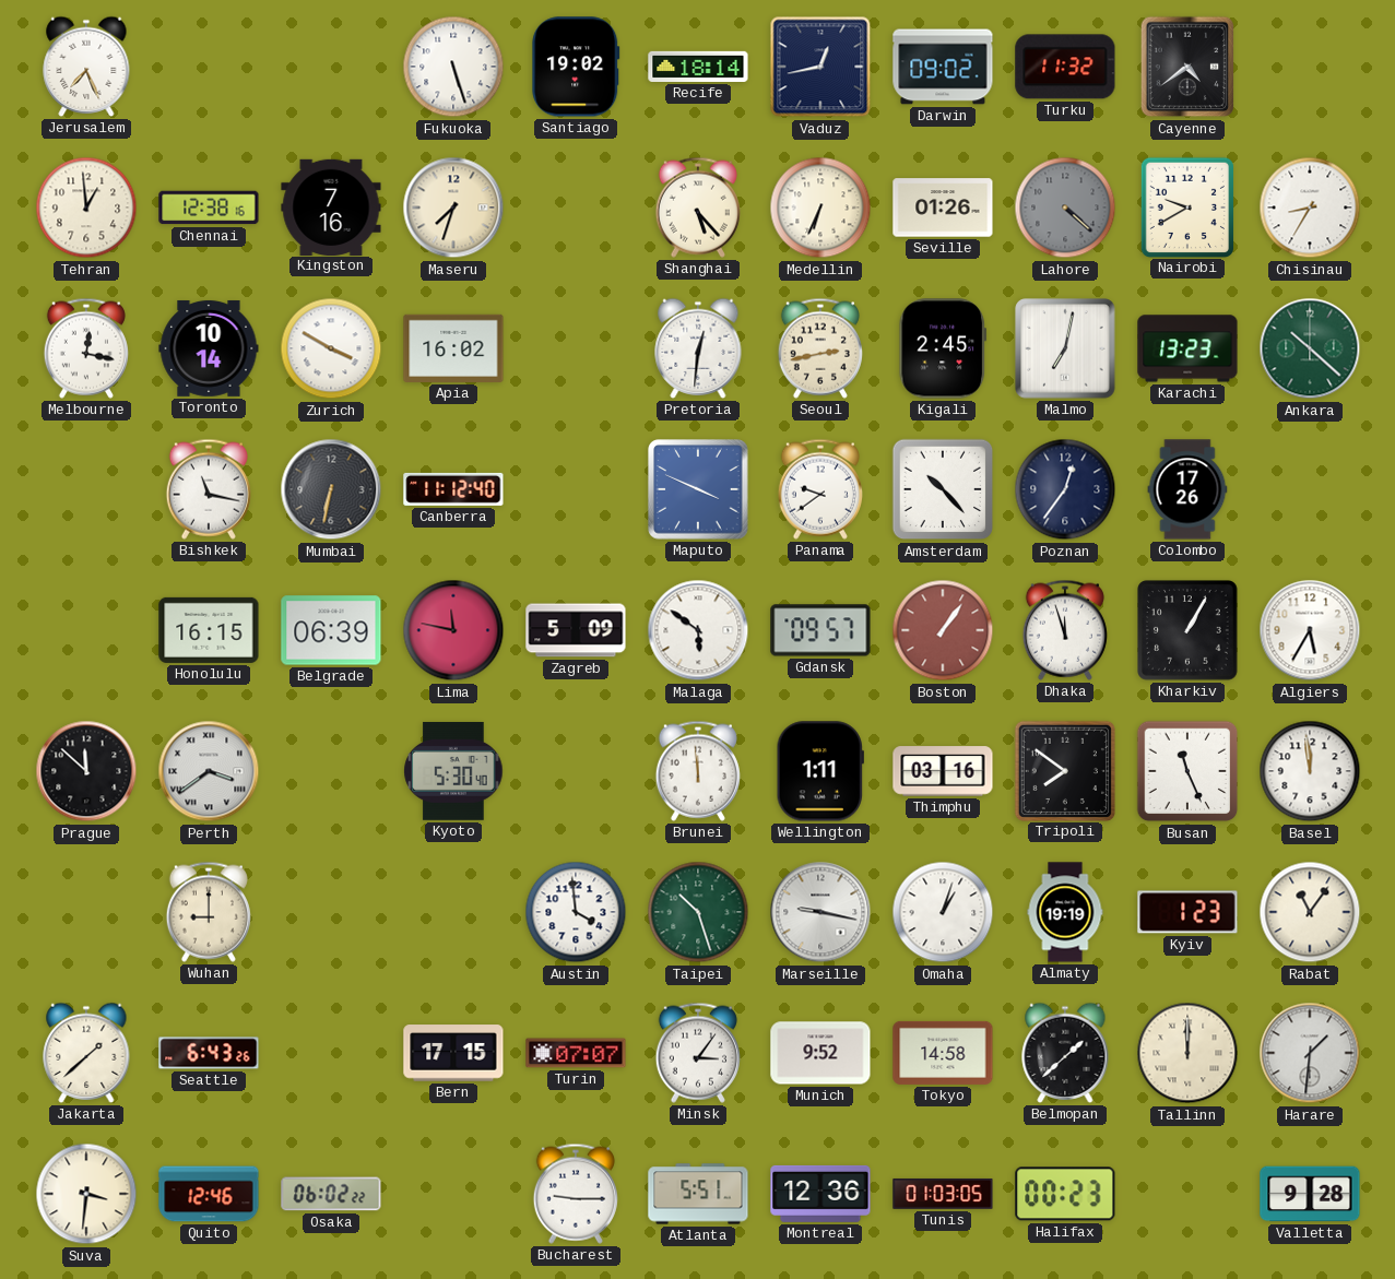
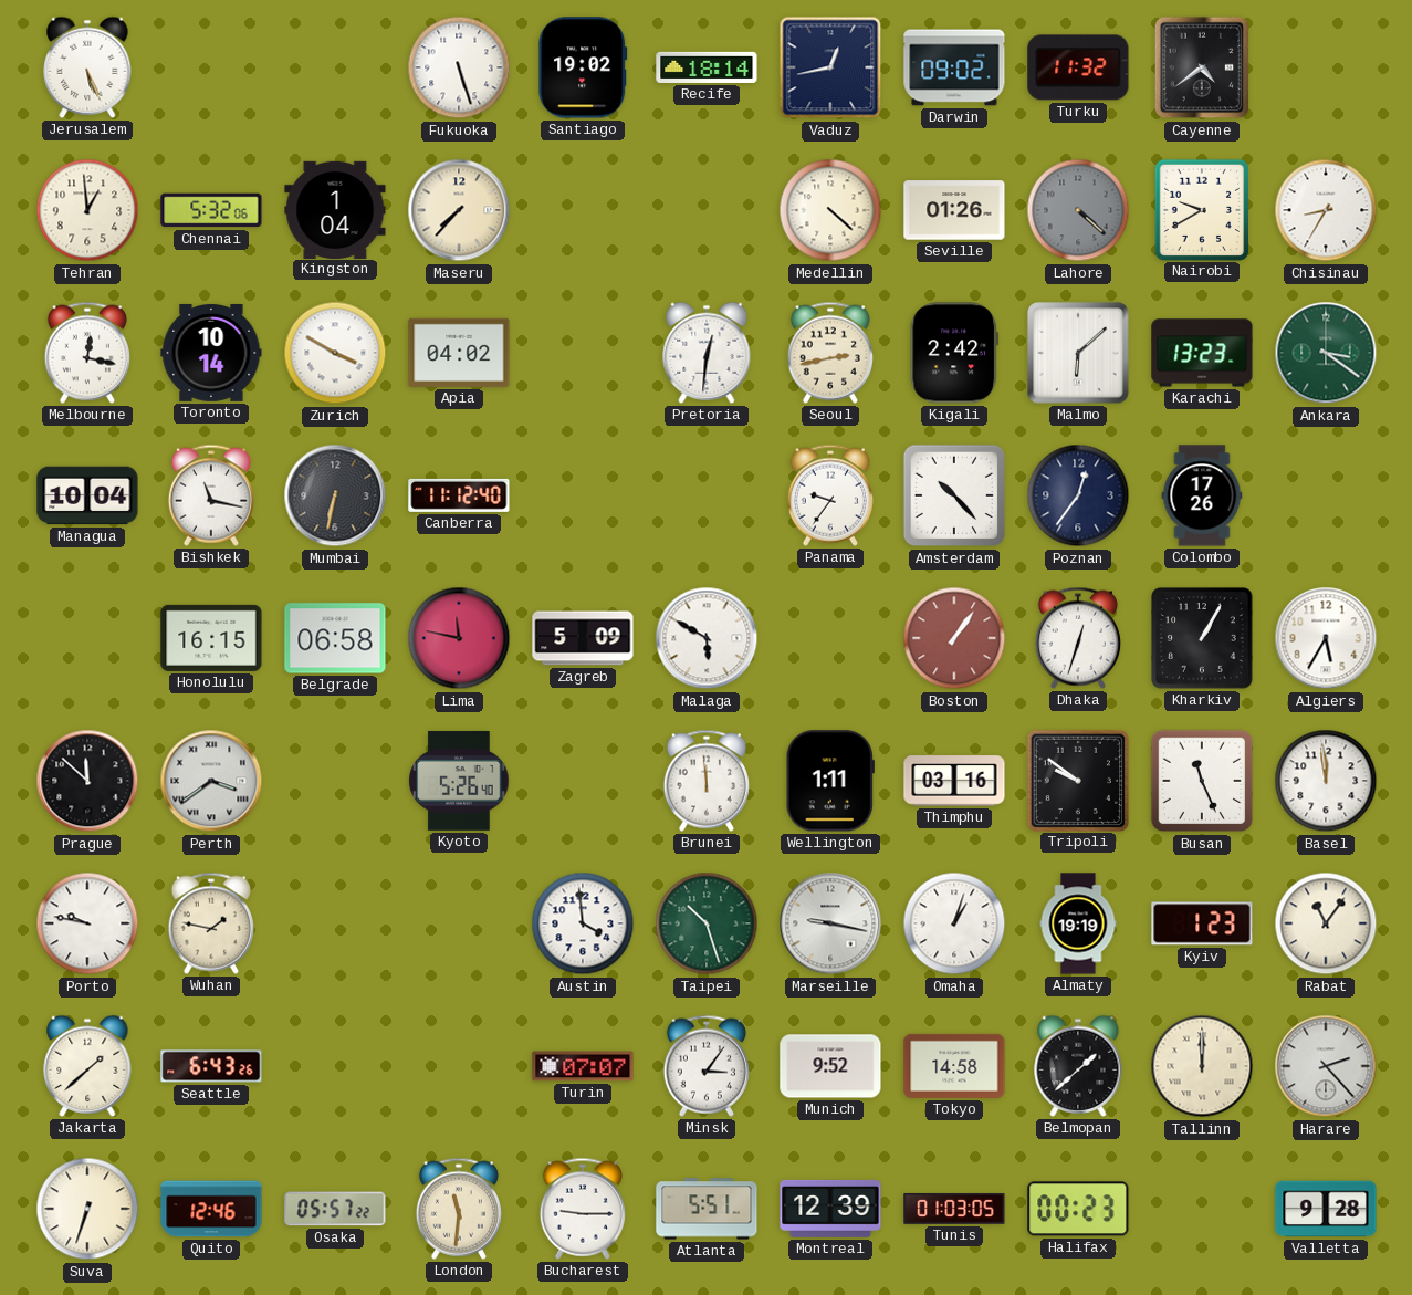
Jerusalem: 7:26 -> 5:26
Chennai: 12:38 -> 5:32
Kingston: 7:16 -> 1:04
Maseru: 7:33 -> 7:37
Shanghai: 5:23 -> none
Medellin: 6:34 -> 4:22
Apia: 16:02 -> 04:02
Kigali: 2:45 -> 2:42
Malmo: 7:02 -> 6:08
Ankara: 10:22 -> 3:21
Managua: none -> 10:04
Maputo: 3:49 -> none
Panama: 9:39 -> 9:36
Belgrade: 06:39 -> 06:58
Malaga: 5:51 -> 5:50
Gdansk: 09:57 -> none
Dhaka: 11:57 -> 12:33
Kyoto: 5:30 -> 5:26
Tripoli: 7:51 -> 9:51
Porto: none -> 9:47
Wuhan: 9:00 -> 1:47
Bern: 17:15 -> none
Harare: 1:31 -> 2:23
Suva: 3:31 -> 6:33
Osaka: 06:02 -> 05:57
London: none -> 11:31
Montreal: 12:36 -> 12:39
